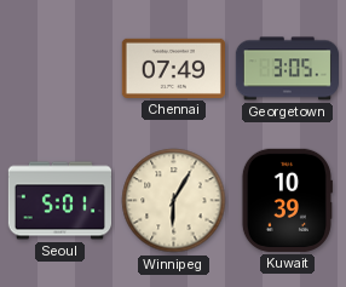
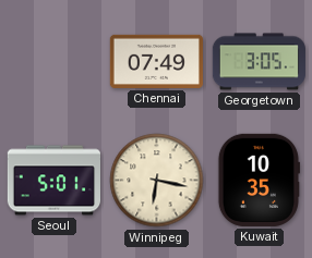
Winnipeg: 6:05 -> 6:17
Kuwait: 10:39 -> 10:35
